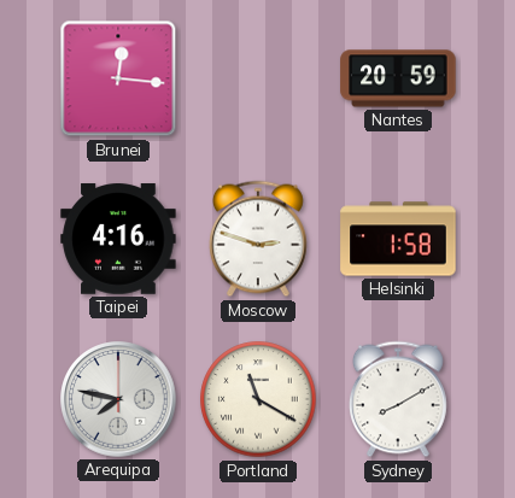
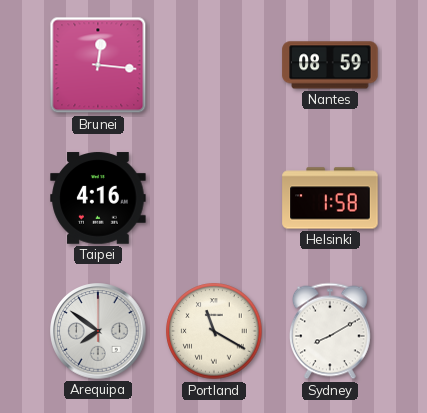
Nantes: 20:59 -> 08:59
Moscow: 2:48 -> none
Arequipa: 7:47 -> 7:51
